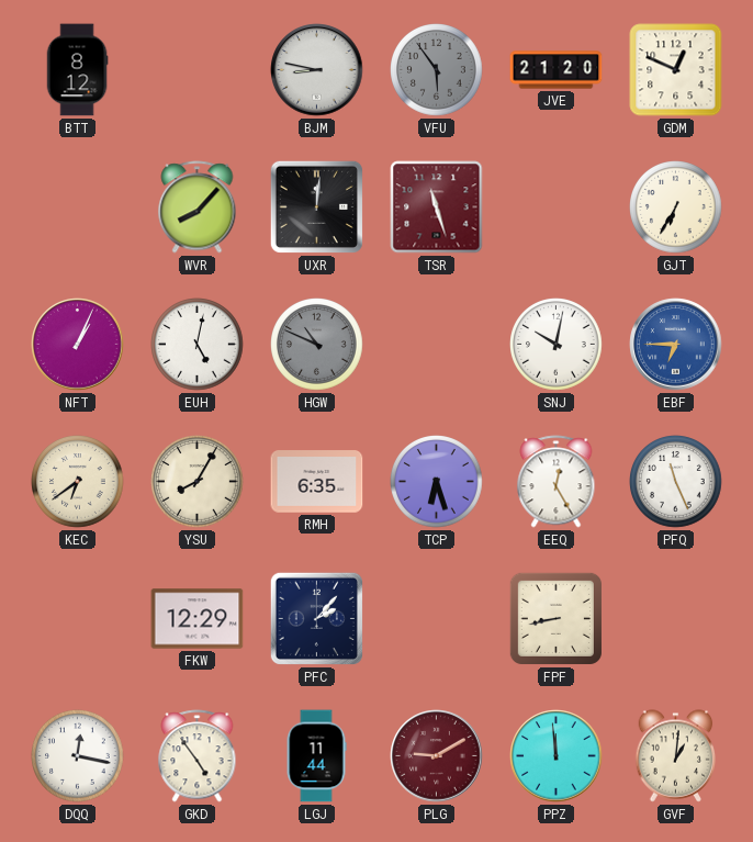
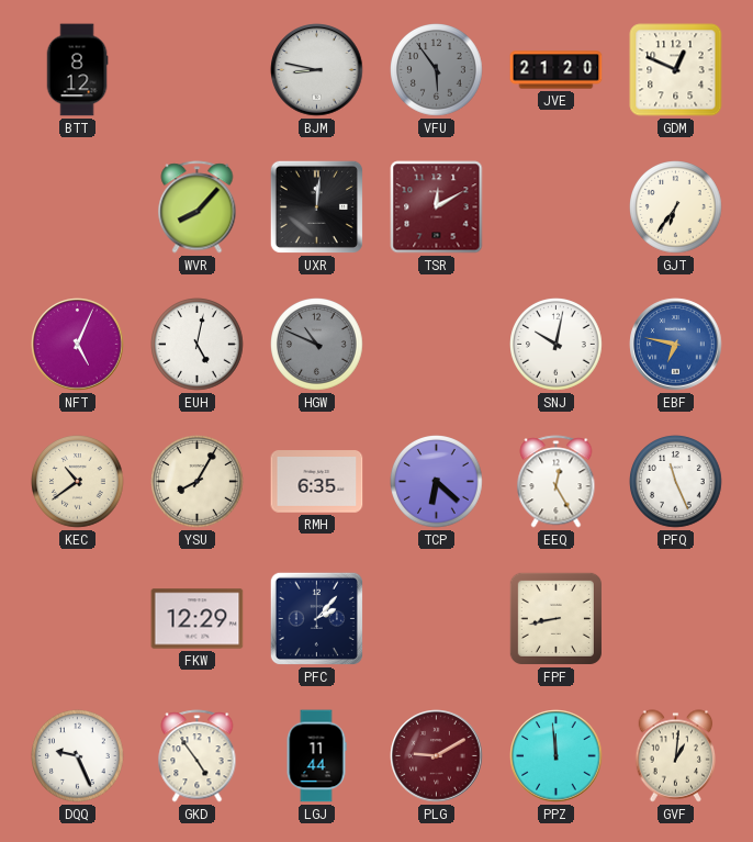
TSR: 11:27 -> 12:10
GJT: 6:35 -> 6:36
NFT: 1:04 -> 5:04
EBF: 6:45 -> 6:47
KEC: 6:39 -> 10:39
TCP: 6:27 -> 6:22
DQQ: 12:17 -> 9:26
